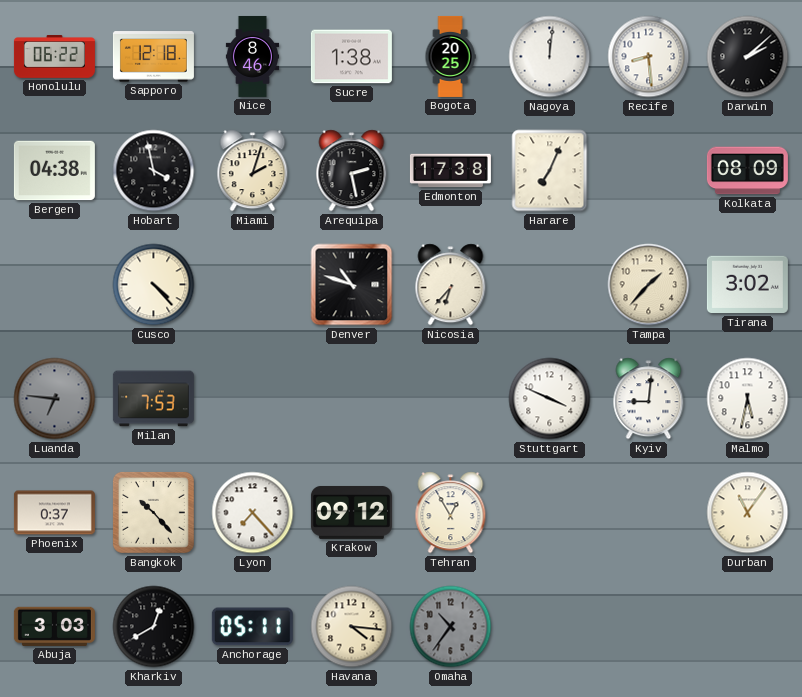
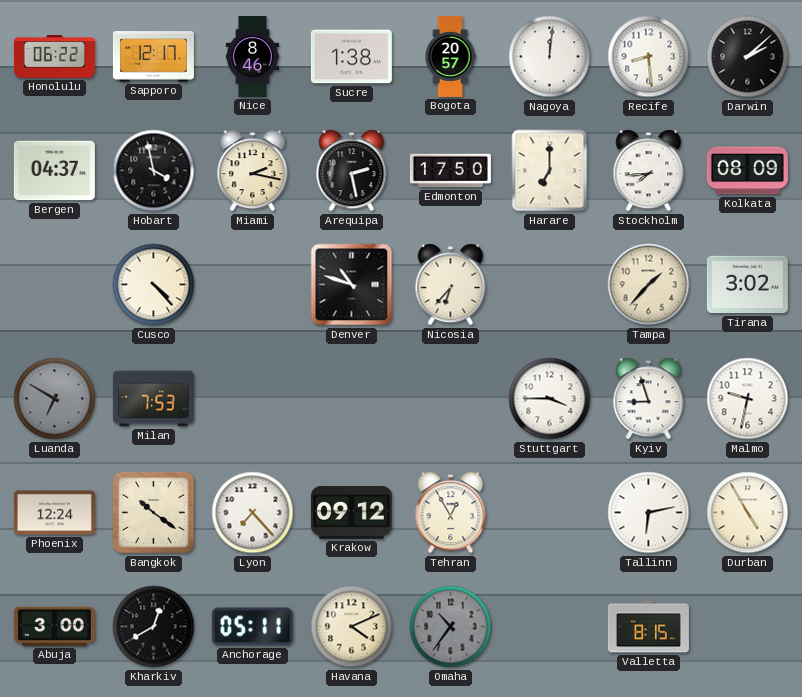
Sapporo: 12:18 -> 12:17
Bogota: 20:25 -> 20:57
Bergen: 04:38 -> 04:37
Miami: 2:03 -> 2:17
Edmonton: 17:38 -> 17:50
Harare: 7:04 -> 7:00
Stockholm: none -> 7:44
Luanda: 6:46 -> 6:50
Stuttgart: 3:49 -> 3:45
Kyiv: 9:01 -> 8:57
Malmo: 5:32 -> 9:32
Phoenix: 0:37 -> 12:24
Bangkok: 10:23 -> 10:21
Tallinn: none -> 6:13
Durban: 11:06 -> 4:55
Abuja: 3:03 -> 3:00
Havana: 4:16 -> 4:11
Valletta: none -> 8:15
